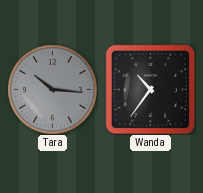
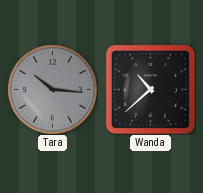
Wanda: 10:36 -> 10:38
